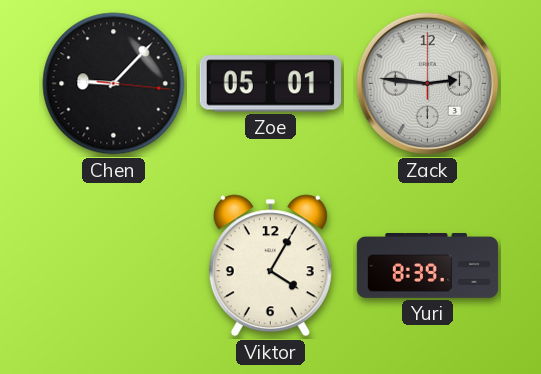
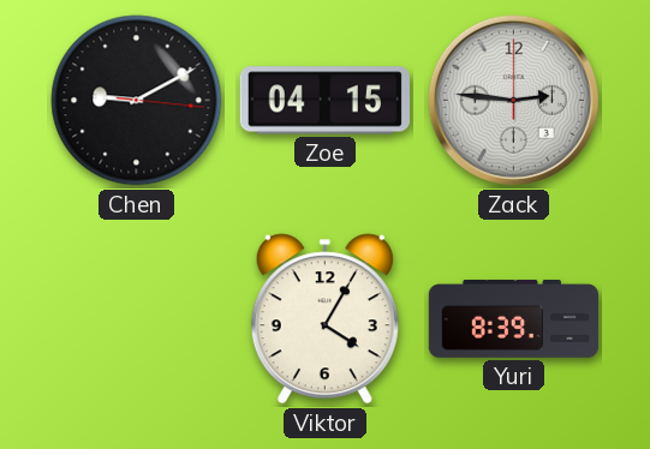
Chen: 9:07 -> 9:10
Zoe: 05:01 -> 04:15
